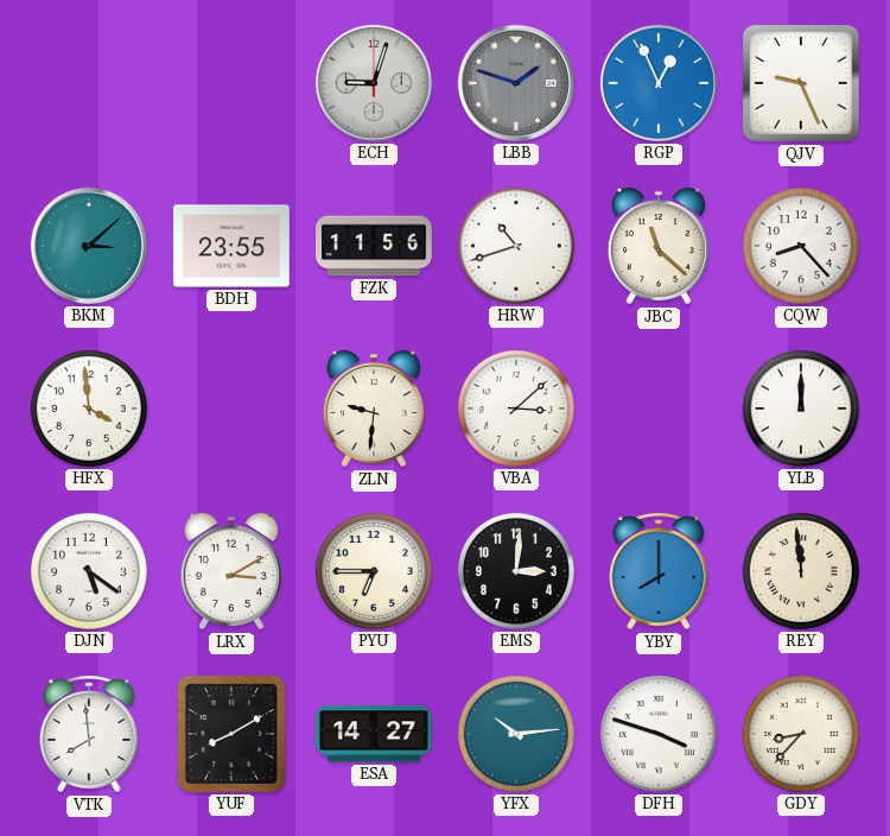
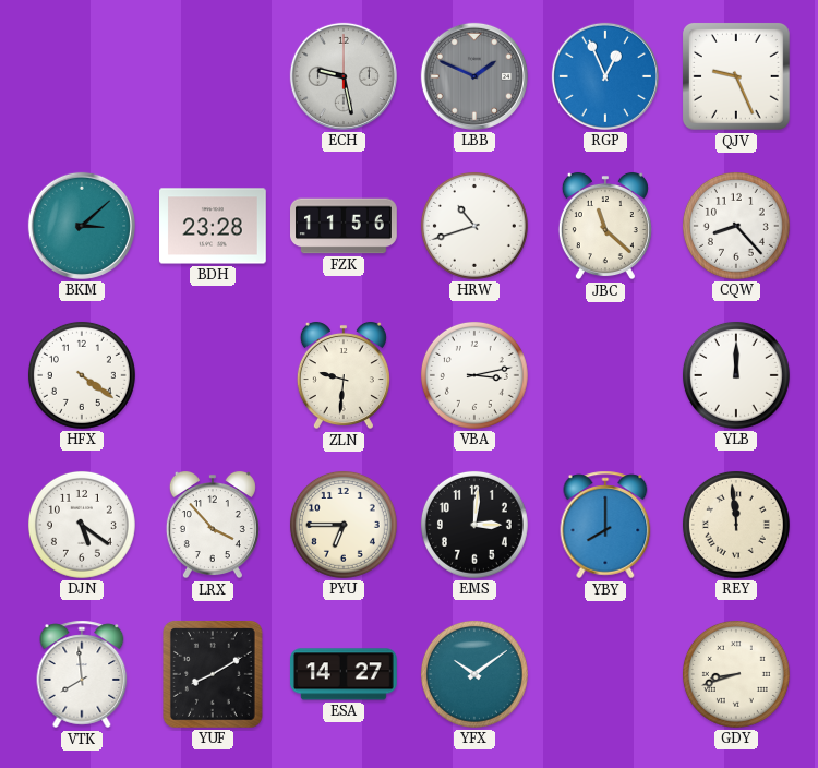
ECH: 9:03 -> 9:28
LBB: 1:48 -> 1:49
BDH: 23:55 -> 23:28
HFX: 3:59 -> 4:21
VBA: 3:08 -> 3:13
LRX: 3:10 -> 3:53
YFX: 10:14 -> 10:09
DFH: 3:48 -> none
GDY: 8:37 -> 8:42
